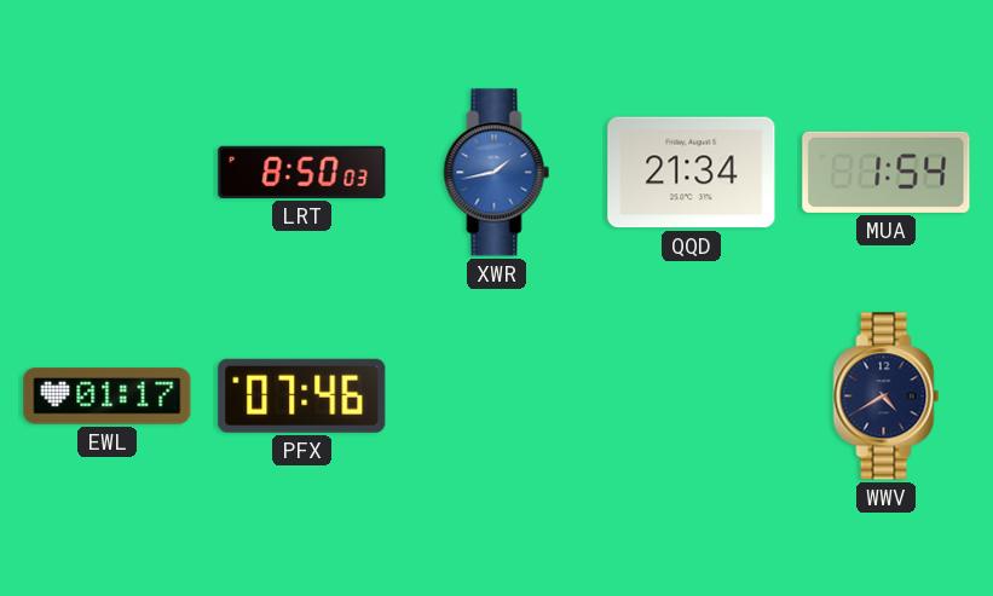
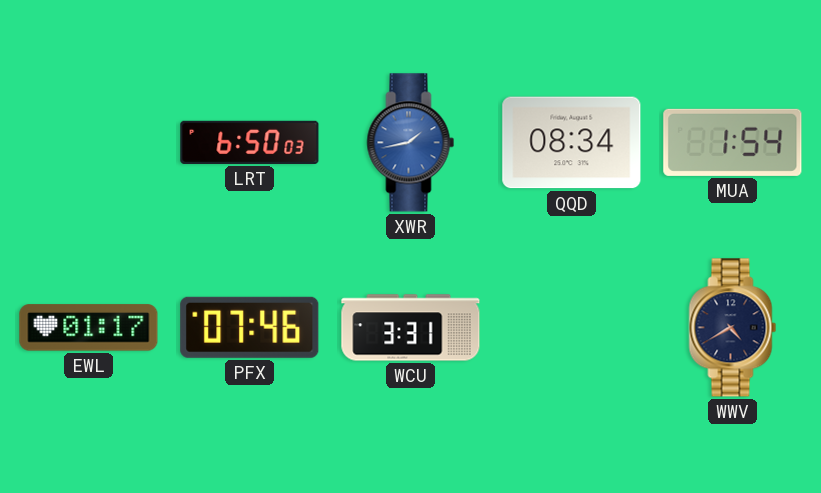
LRT: 8:50 -> 6:50
QQD: 21:34 -> 08:34
WCU: none -> 3:31
